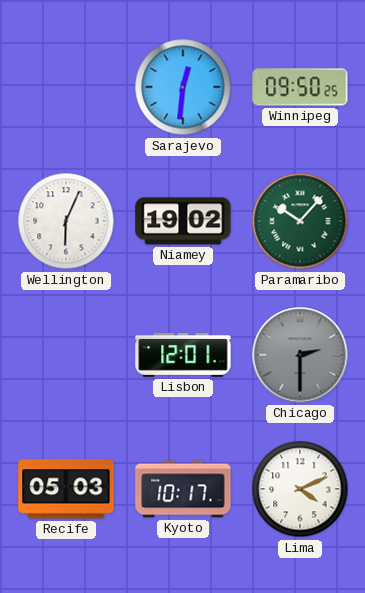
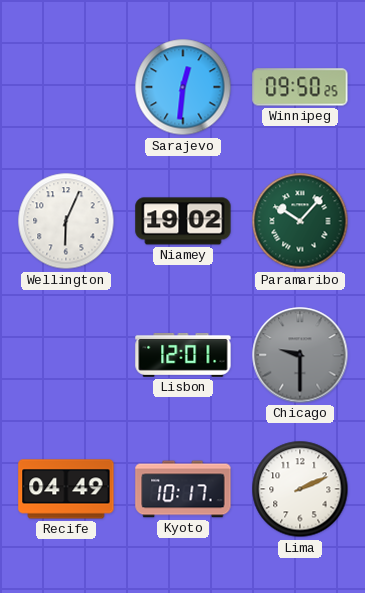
Chicago: 2:30 -> 9:30
Recife: 05:03 -> 04:49
Lima: 4:11 -> 2:11
